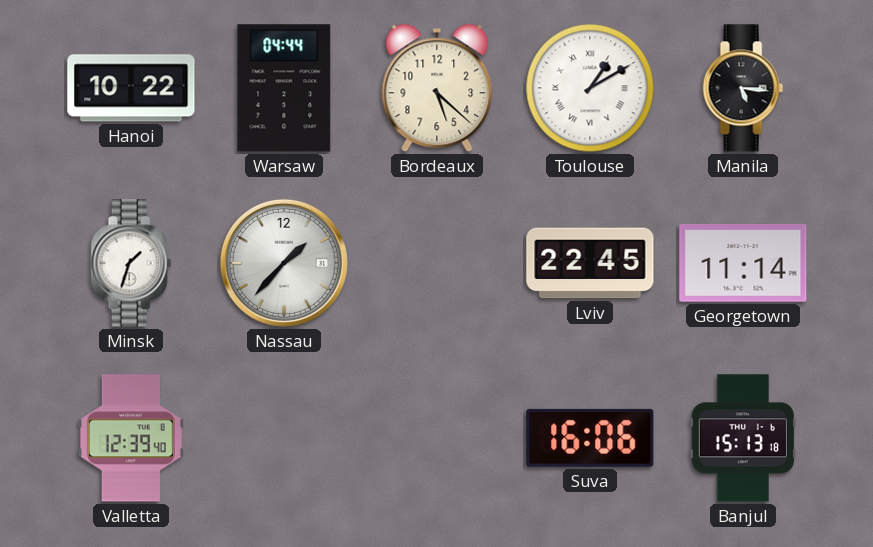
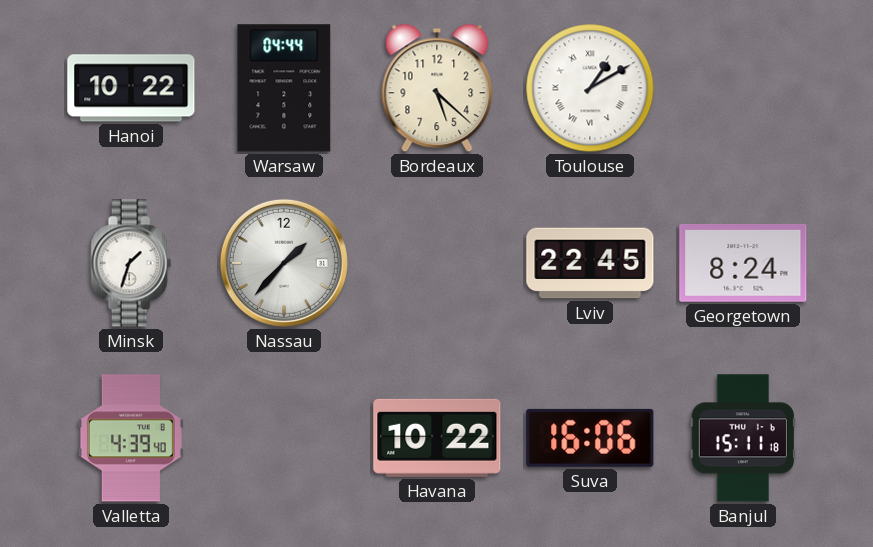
Manila: 5:16 -> none
Georgetown: 11:14 -> 8:24
Valletta: 12:39 -> 4:39
Havana: none -> 10:22
Banjul: 15:13 -> 15:11
